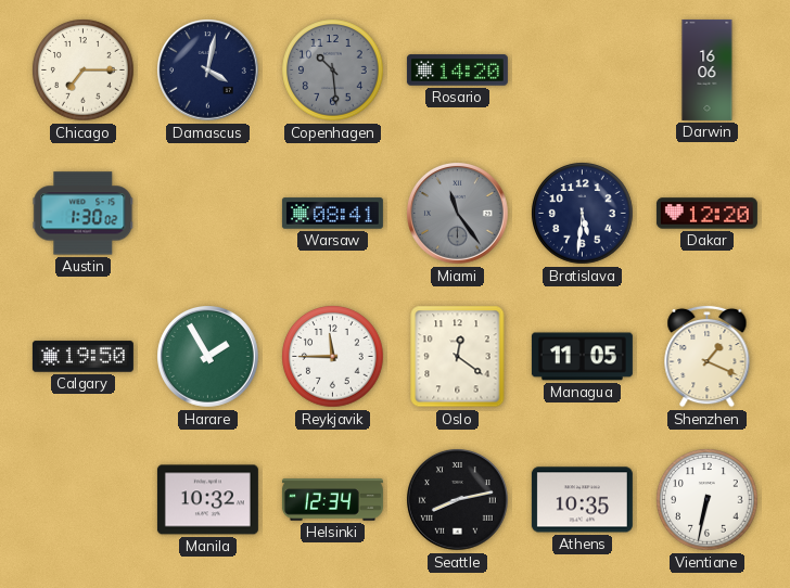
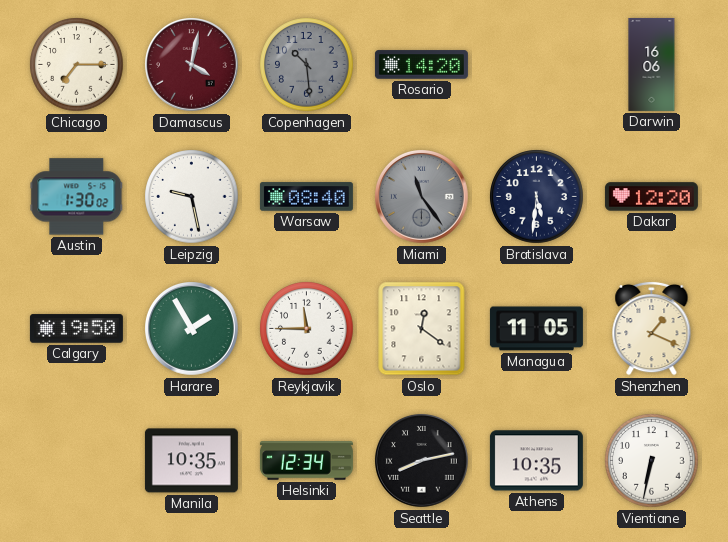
Damascus dial: navy -> burgundy
Leipzig: none -> 9:28
Warsaw: 08:41 -> 08:40
Manila: 10:32 -> 10:35
